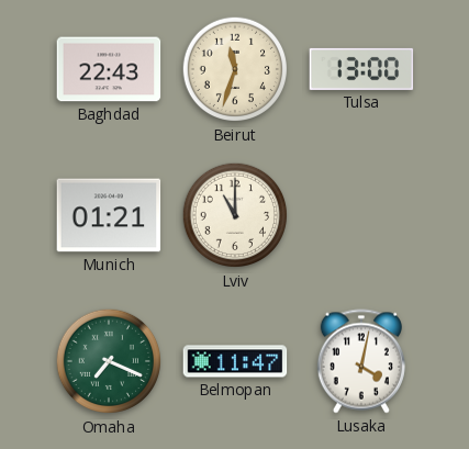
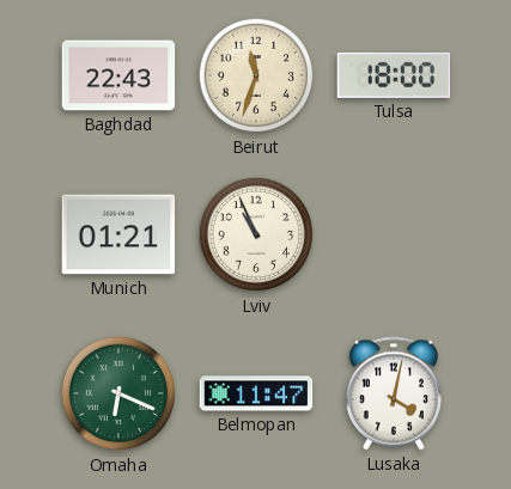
Tulsa: 13:00 -> 18:00
Lviv: 11:00 -> 10:56
Omaha: 7:19 -> 6:19
